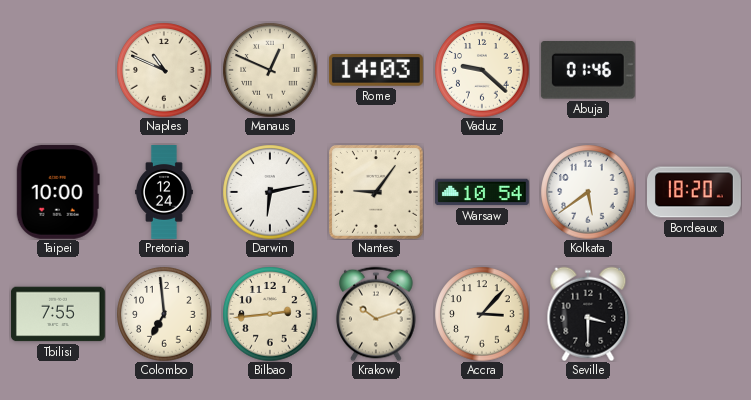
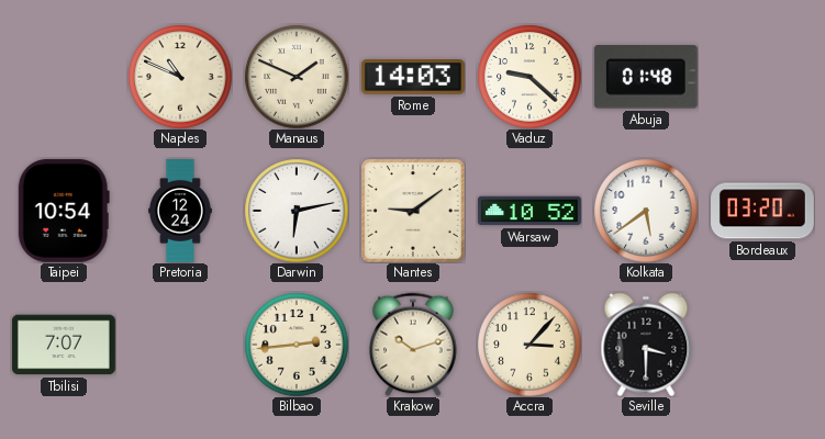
Manaus: 12:49 -> 1:49
Abuja: 01:46 -> 01:48
Taipei: 10:00 -> 10:54
Nantes: 9:06 -> 9:09
Warsaw: 10:54 -> 10:52
Bordeaux: 18:20 -> 03:20
Tbilisi: 7:55 -> 7:07
Colombo: 6:59 -> none
